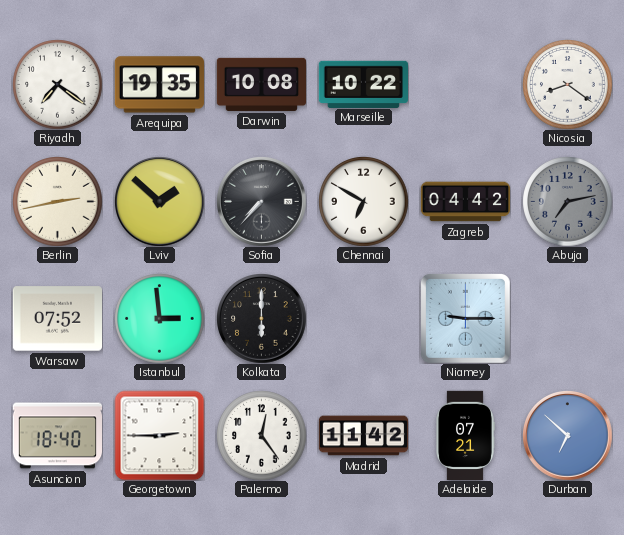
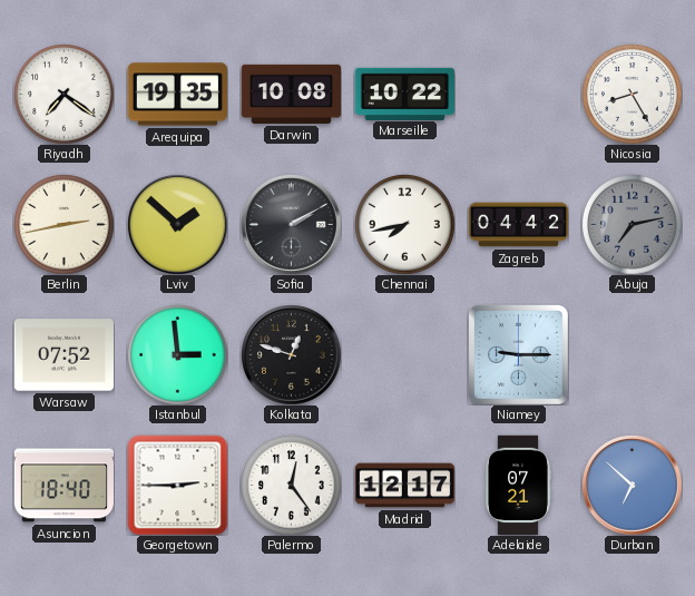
Nicosia: 8:21 -> 8:25
Sofia: 7:37 -> 2:10
Chennai: 6:50 -> 7:43
Kolkata: 6:00 -> 12:48
Madrid: 11:42 -> 12:17
